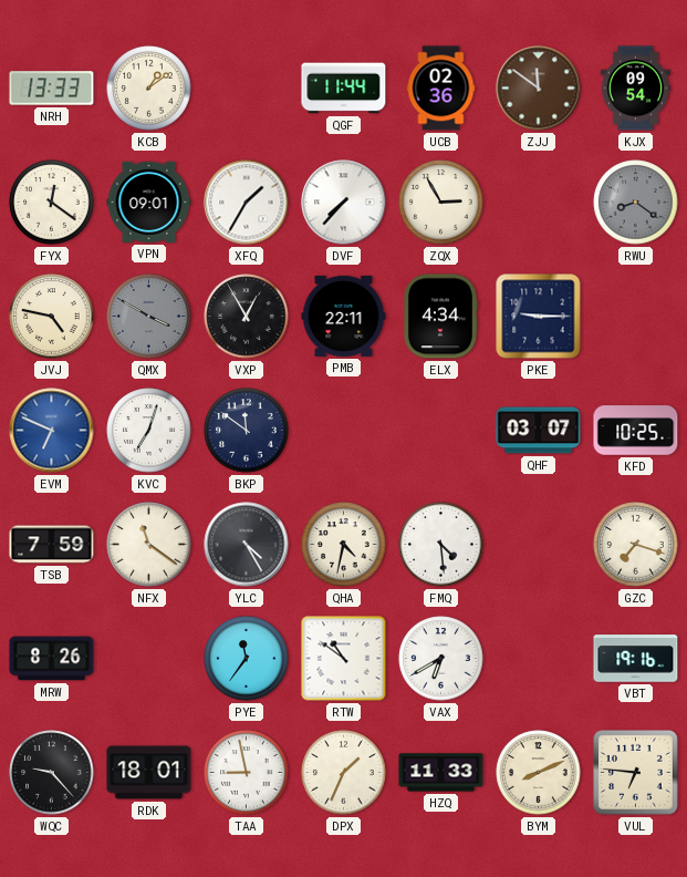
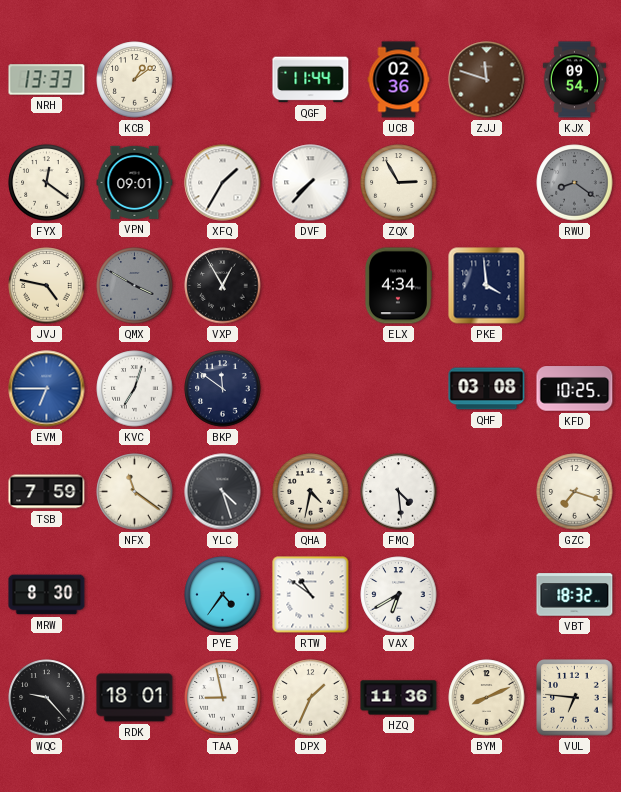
ZJJ: 11:51 -> 11:48
PMB: 22:11 -> none
PKE: 9:15 -> 3:59
EVM: 6:49 -> 6:45
QHF: 03:07 -> 03:08
YLC: 4:25 -> 4:27
MRW: 8:26 -> 8:30
PYE: 11:36 -> 4:36
VBT: 19:16 -> 18:32
HZQ: 11:33 -> 11:36
